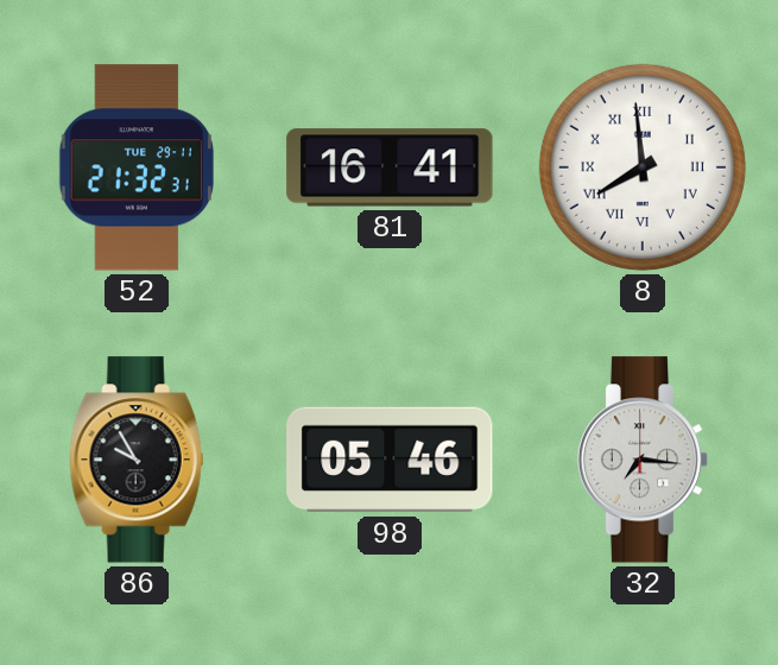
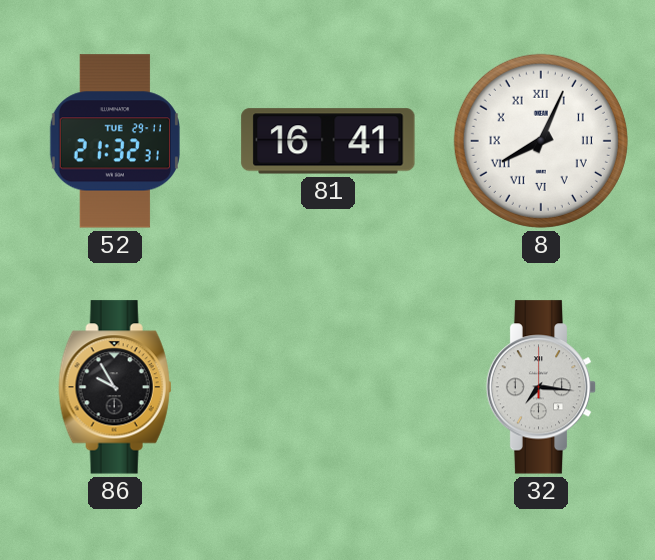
8: 7:59 -> 8:04
98: 05:46 -> none
